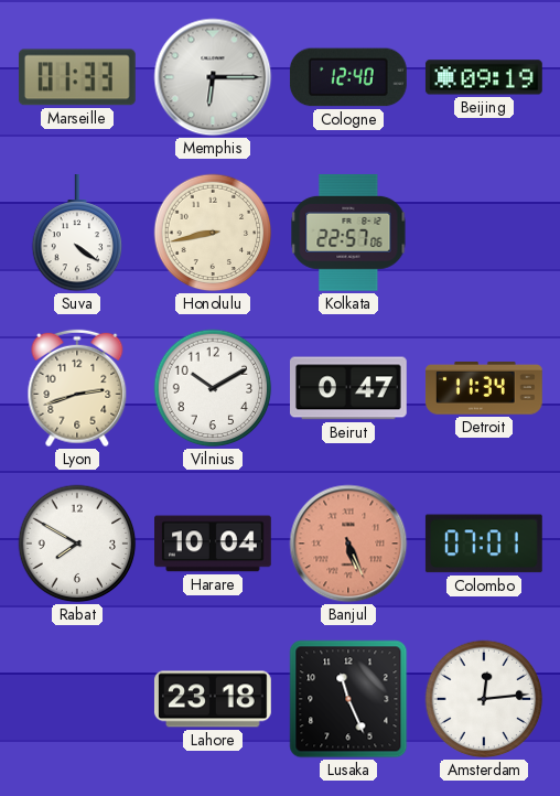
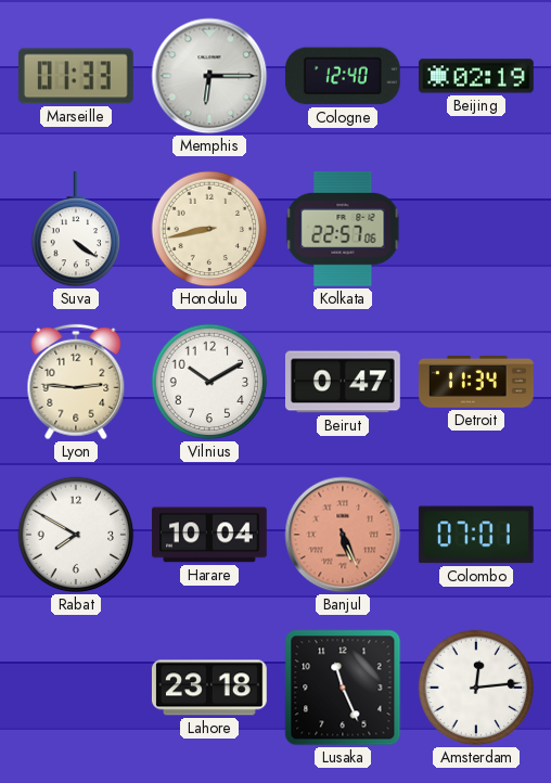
Beijing: 09:19 -> 02:19
Lyon: 2:42 -> 2:46
